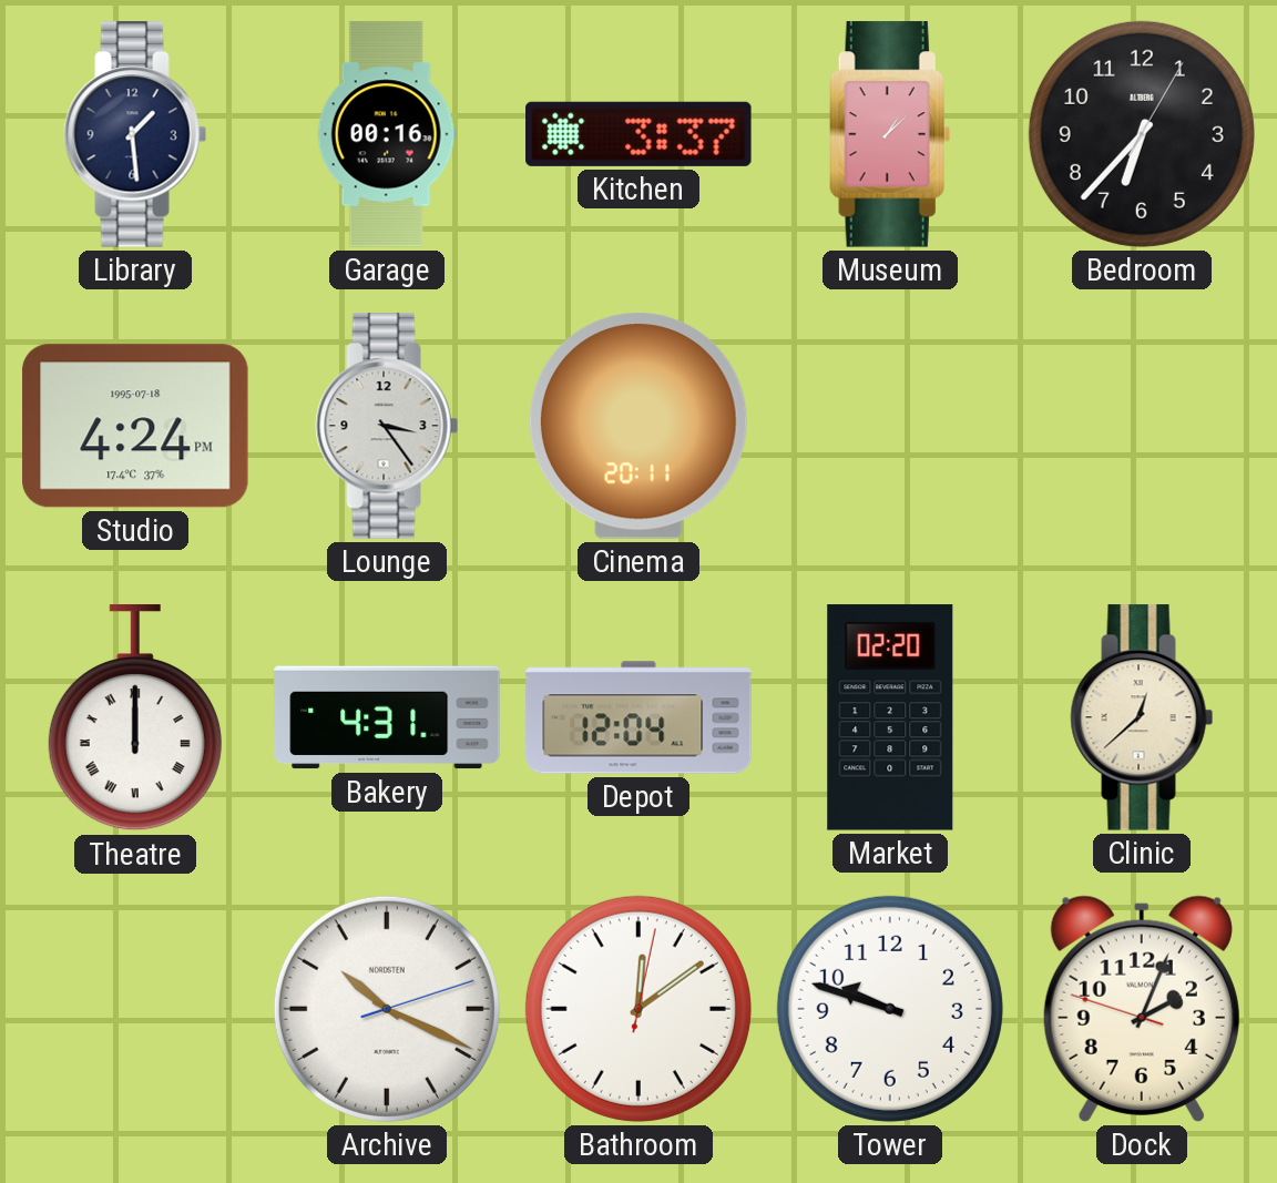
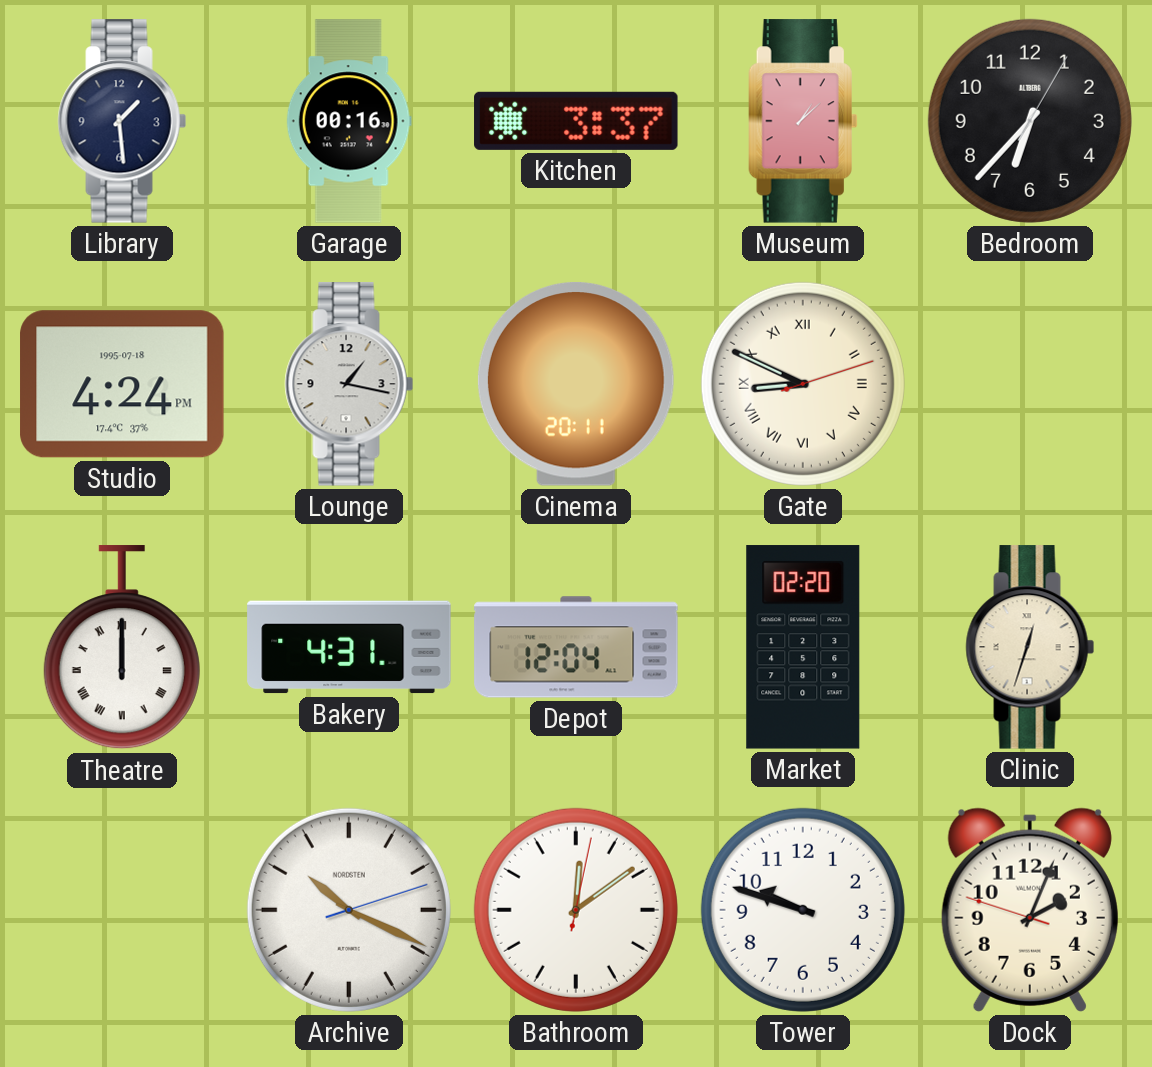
Lounge: 3:24 -> 1:17
Gate: none -> 8:49
Clinic: 12:38 -> 12:33
